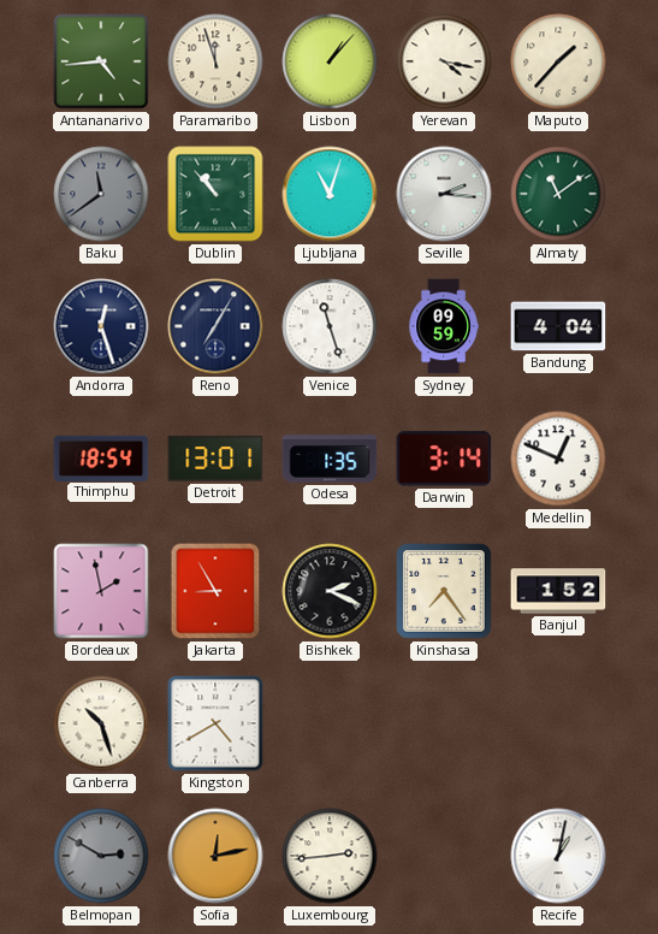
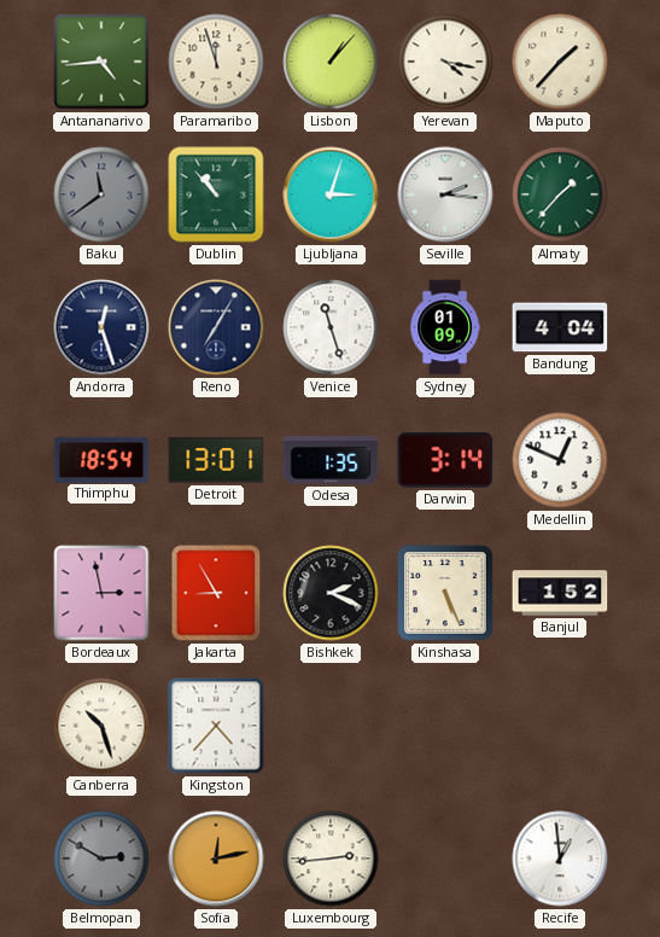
Ljubljana: 11:03 -> 3:03
Almaty: 11:09 -> 1:37
Sydney: 09:59 -> 01:09
Bordeaux: 1:58 -> 2:58
Kinshasa: 7:24 -> 5:26
Kingston: 4:40 -> 4:37
Recife: 1:02 -> 12:59
